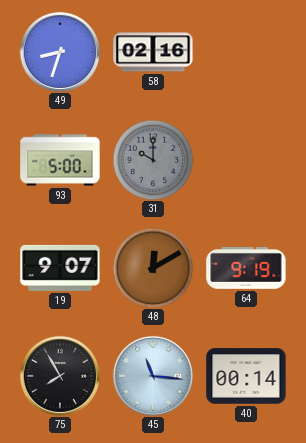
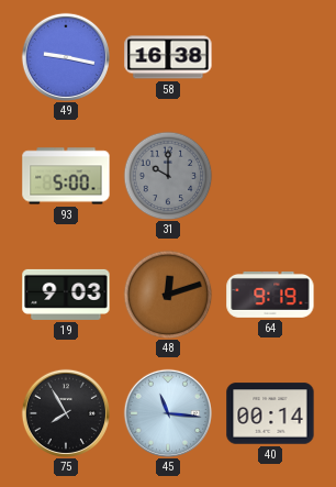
49: 8:33 -> 9:17
58: 02:16 -> 16:38
19: 9:07 -> 9:03
48: 12:10 -> 12:12
